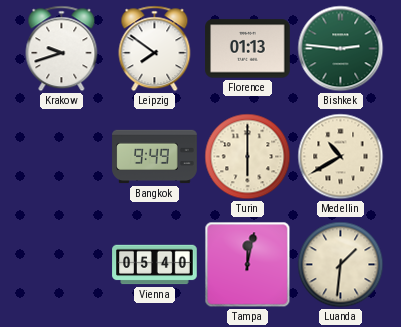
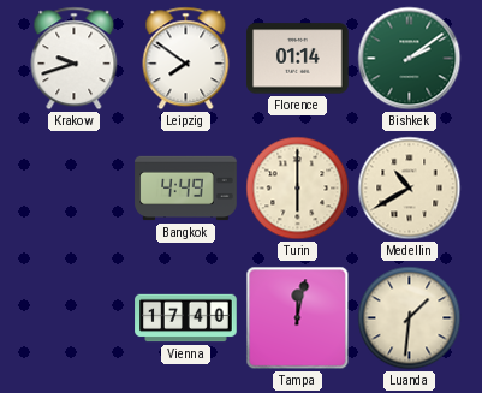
Florence: 01:13 -> 01:14
Bishkek: 2:46 -> 2:09
Bangkok: 9:49 -> 4:49
Vienna: 05:40 -> 17:40
